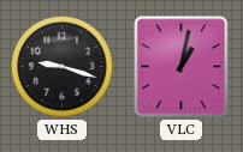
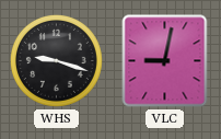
VLC: 1:02 -> 9:02
